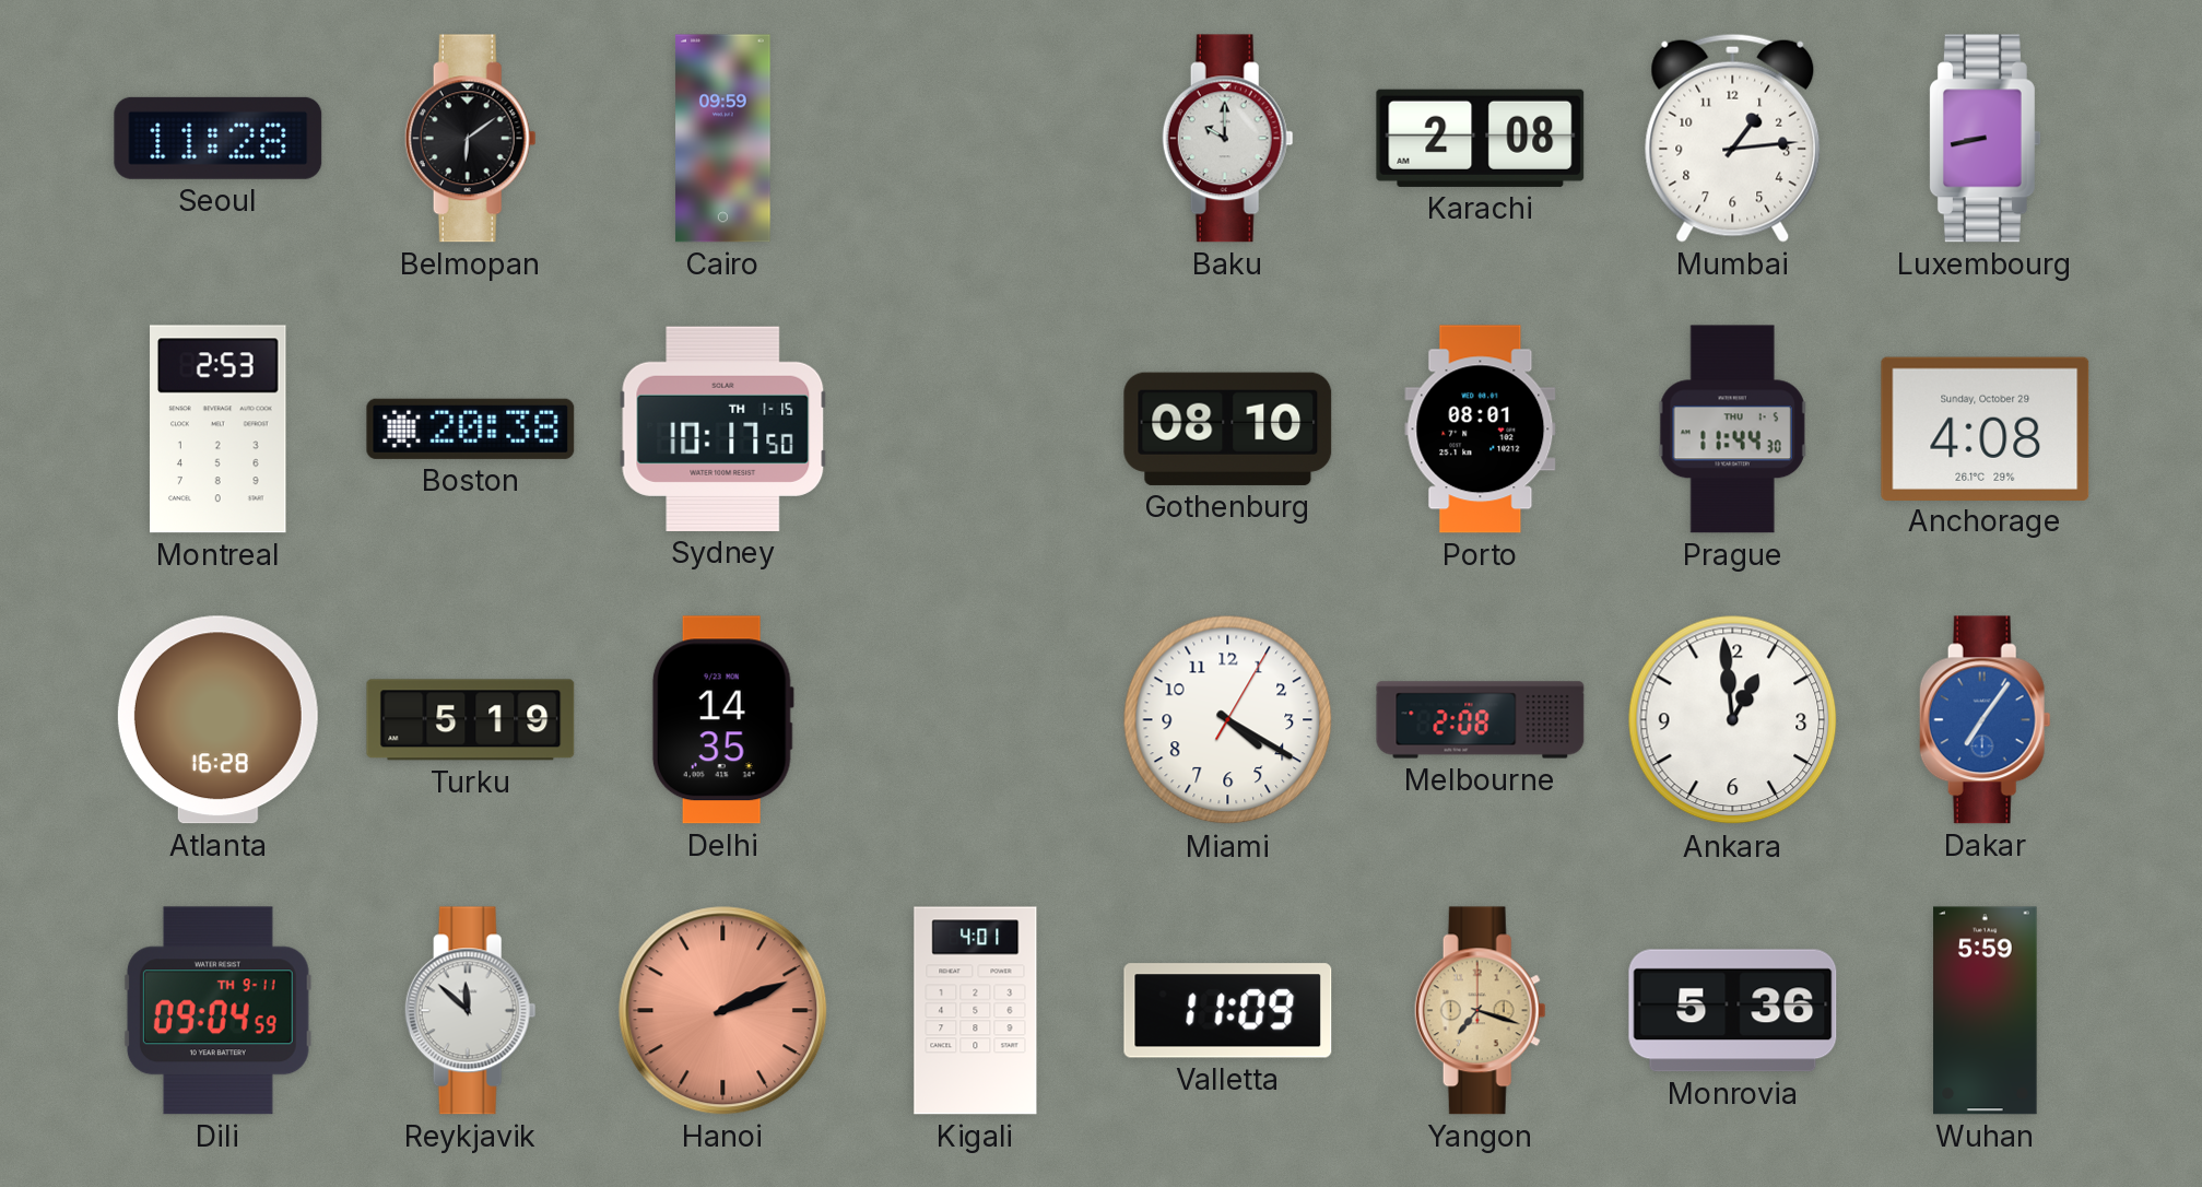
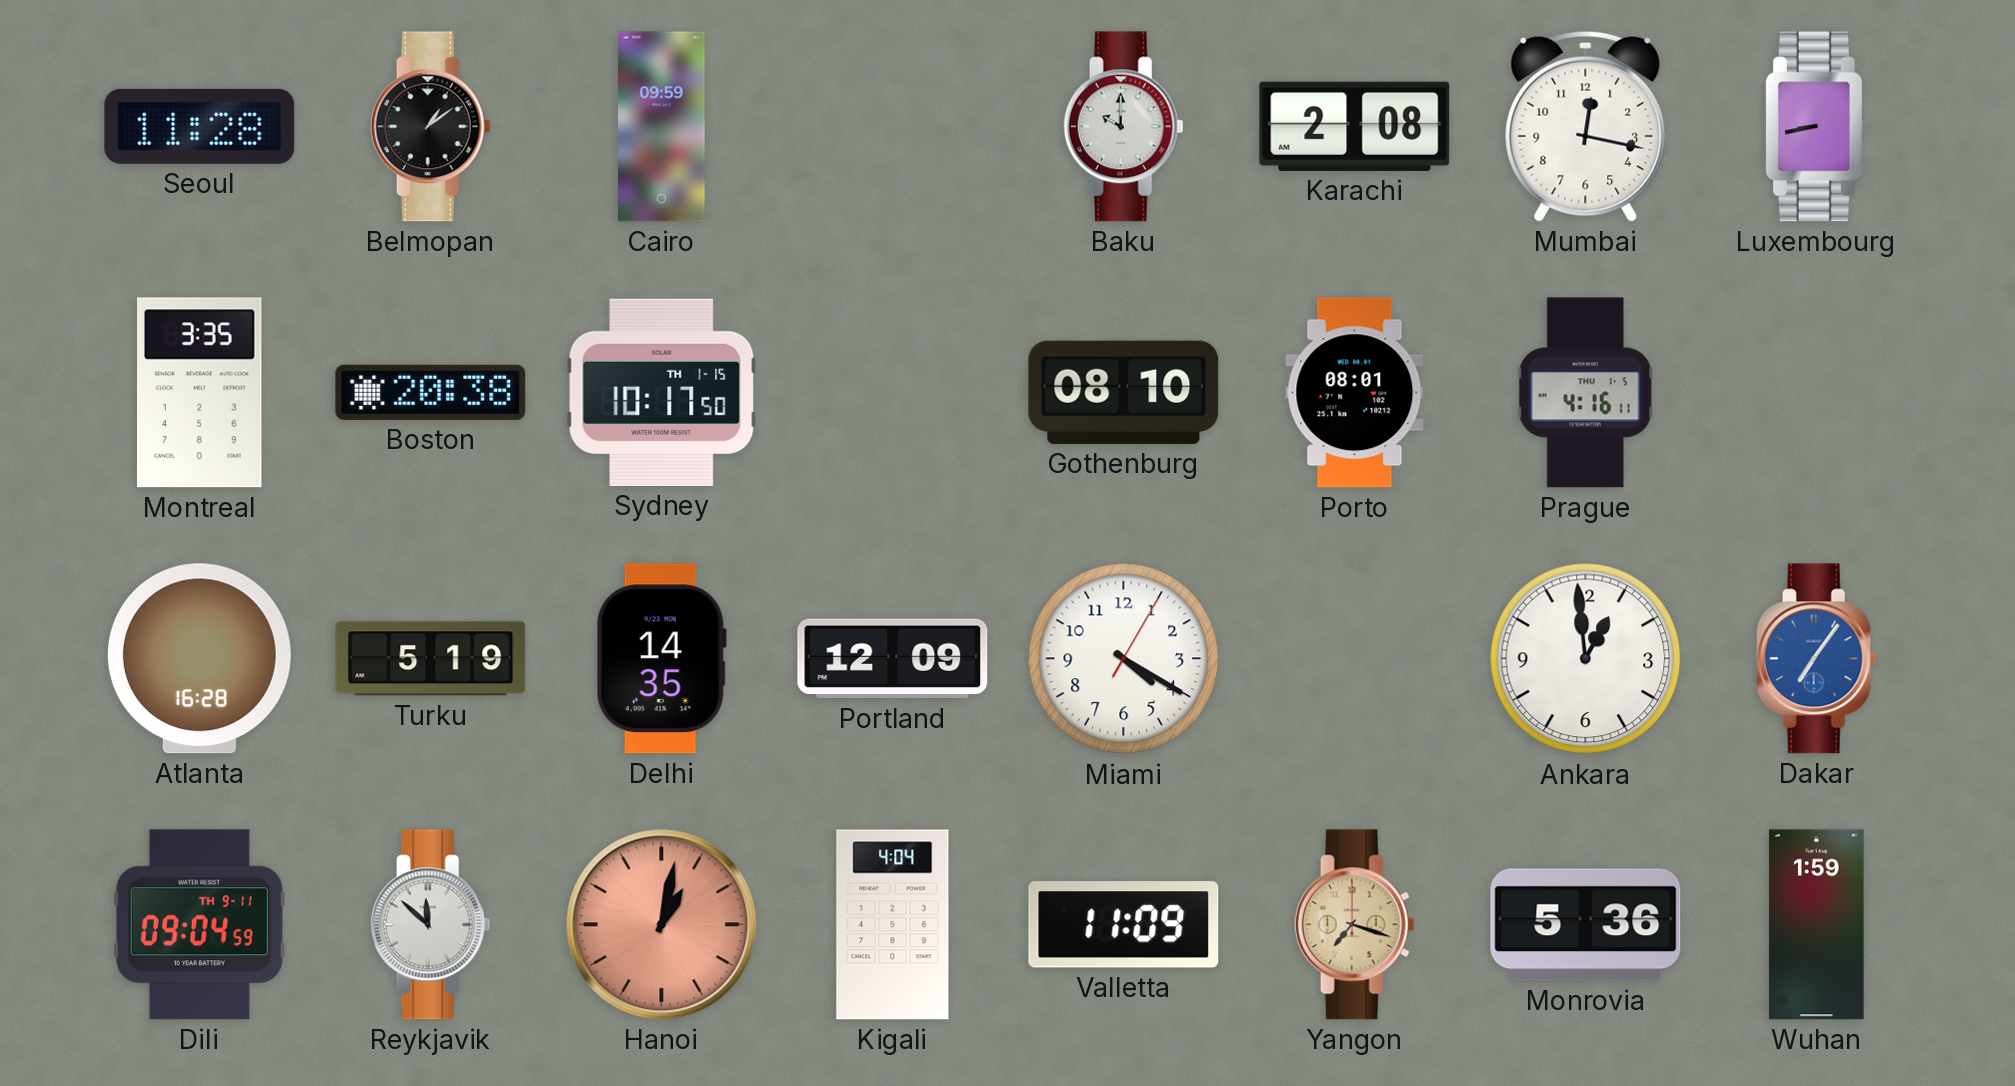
Belmopan: 6:09 -> 1:09
Mumbai: 1:14 -> 12:17
Montreal: 2:53 -> 3:35
Prague: 11:44 -> 4:16
Anchorage: 4:08 -> none
Portland: none -> 12:09
Melbourne: 2:08 -> none
Hanoi: 2:11 -> 1:02
Kigali: 4:01 -> 4:04
Wuhan: 5:59 -> 1:59
